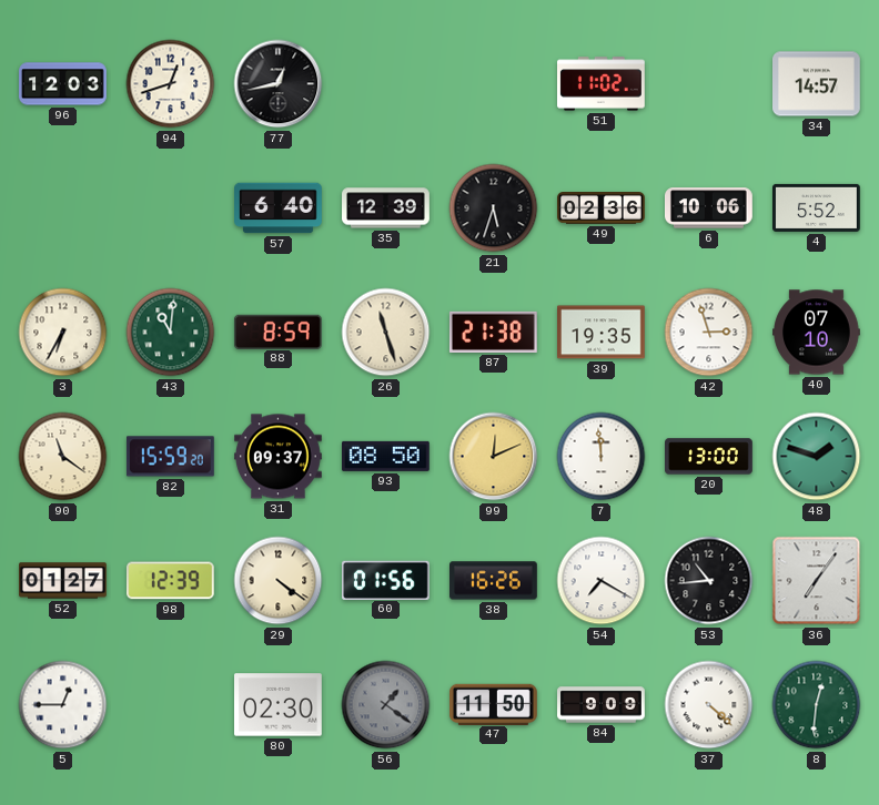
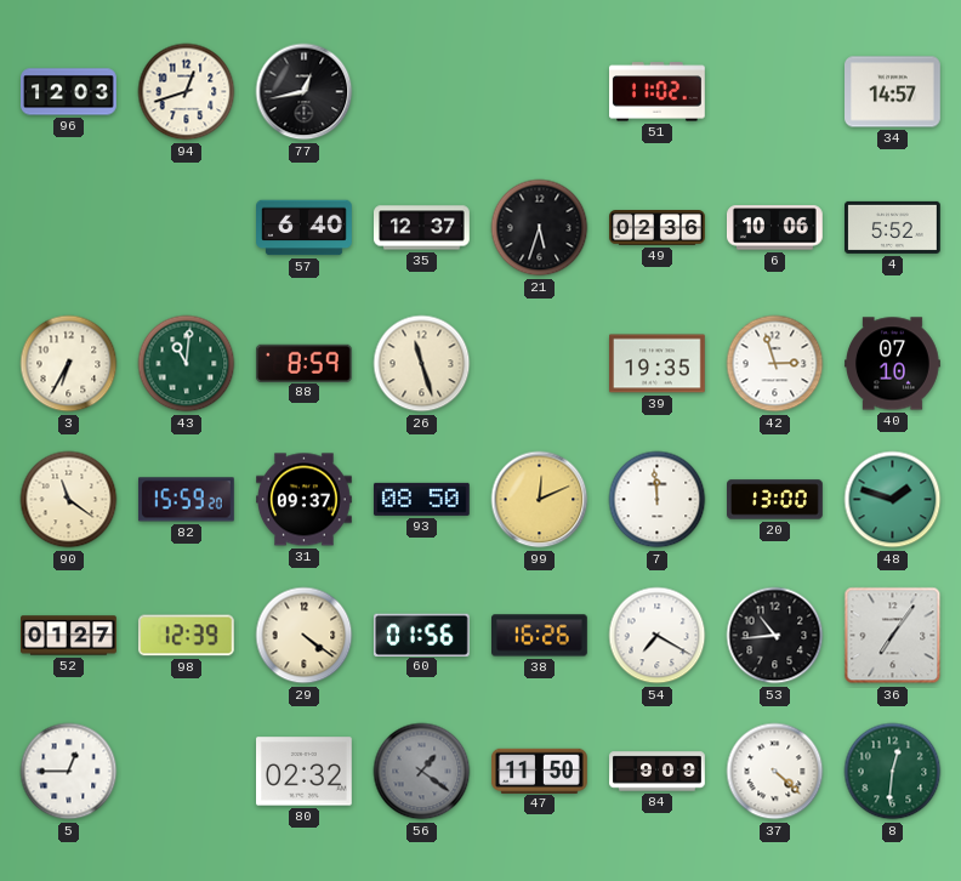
35: 12:39 -> 12:37
87: 21:38 -> none
80: 02:30 -> 02:32
